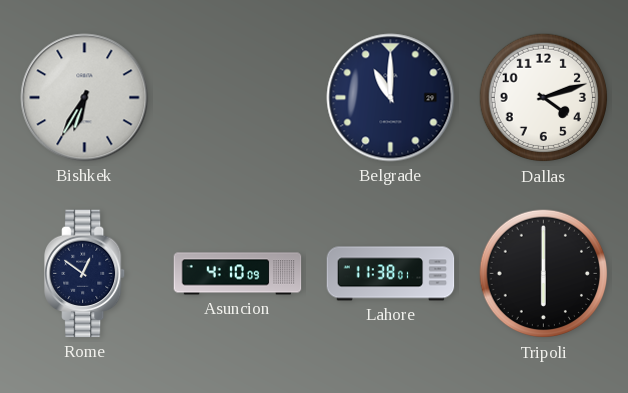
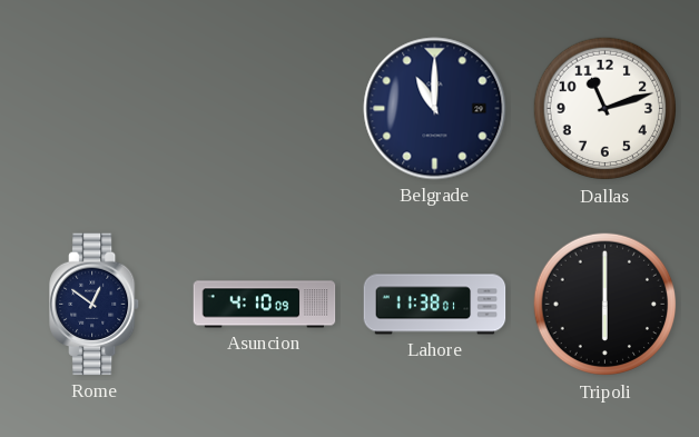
Bishkek: 6:35 -> none
Dallas: 4:12 -> 11:12
